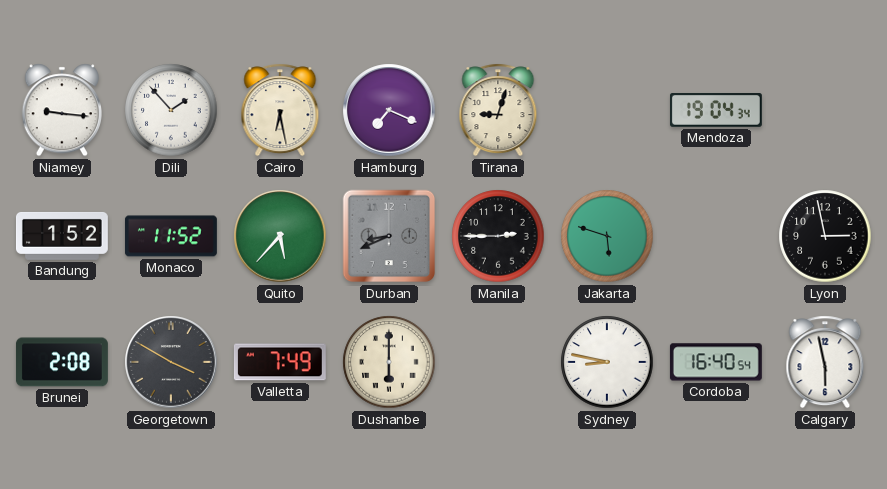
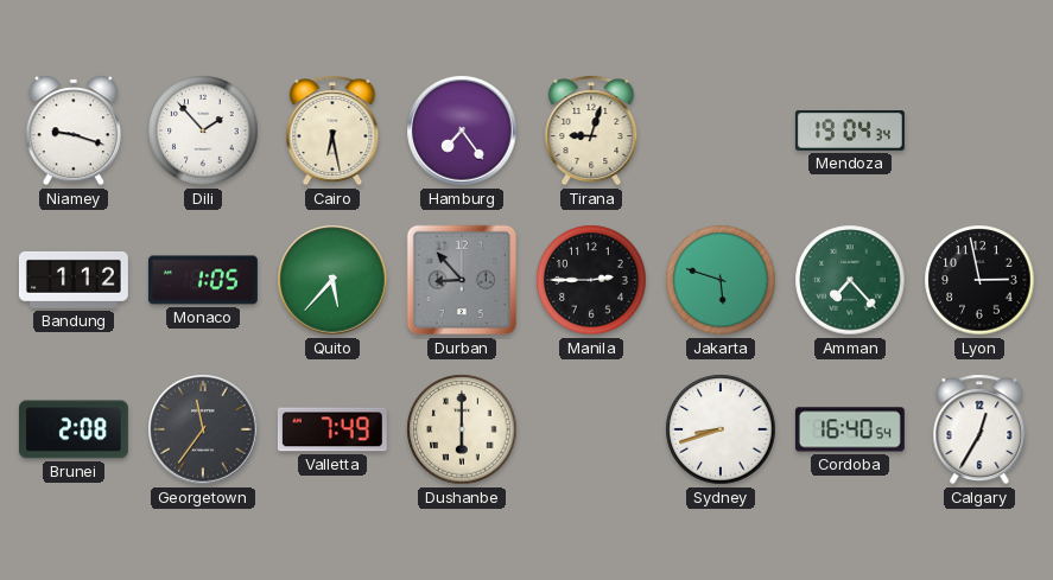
Niamey: 9:16 -> 9:18
Hamburg: 7:19 -> 7:24
Bandung: 1:52 -> 1:12
Monaco: 11:52 -> 1:05
Durban: 8:41 -> 8:53
Amman: none -> 7:23
Georgetown: 3:50 -> 11:36
Sydney: 8:47 -> 8:42
Calgary: 5:58 -> 12:35
